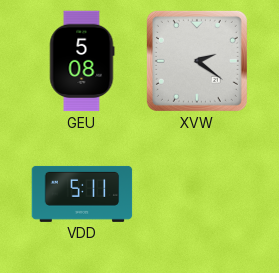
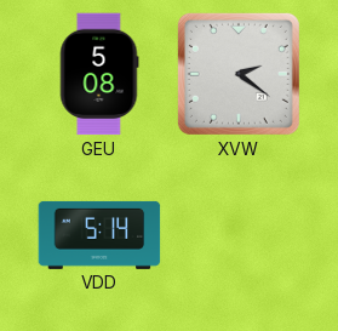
VDD: 5:11 -> 5:14
